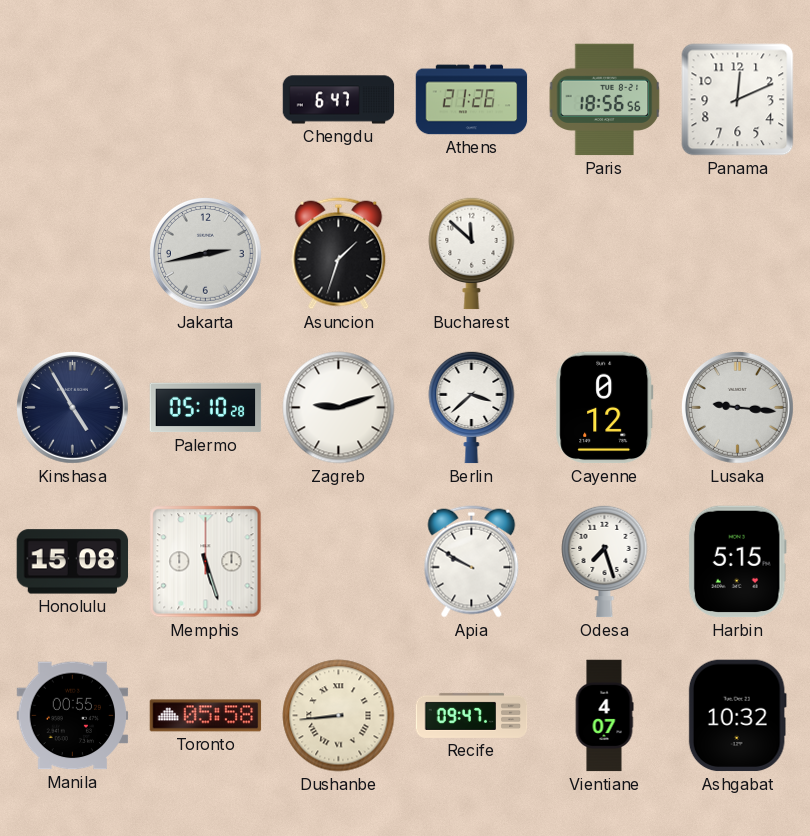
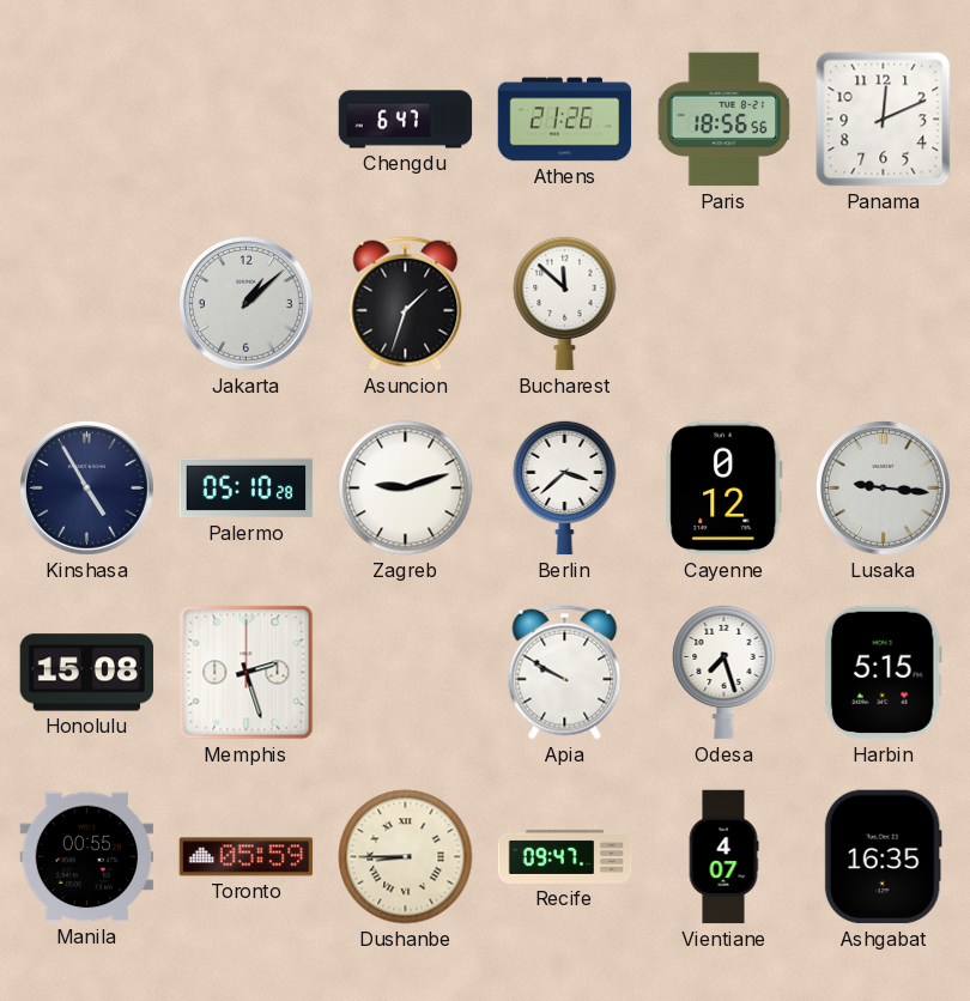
Jakarta: 2:43 -> 1:08
Memphis: 5:27 -> 2:27
Toronto: 05:58 -> 05:59
Dushanbe: 8:44 -> 8:45
Ashgabat: 10:32 -> 16:35
